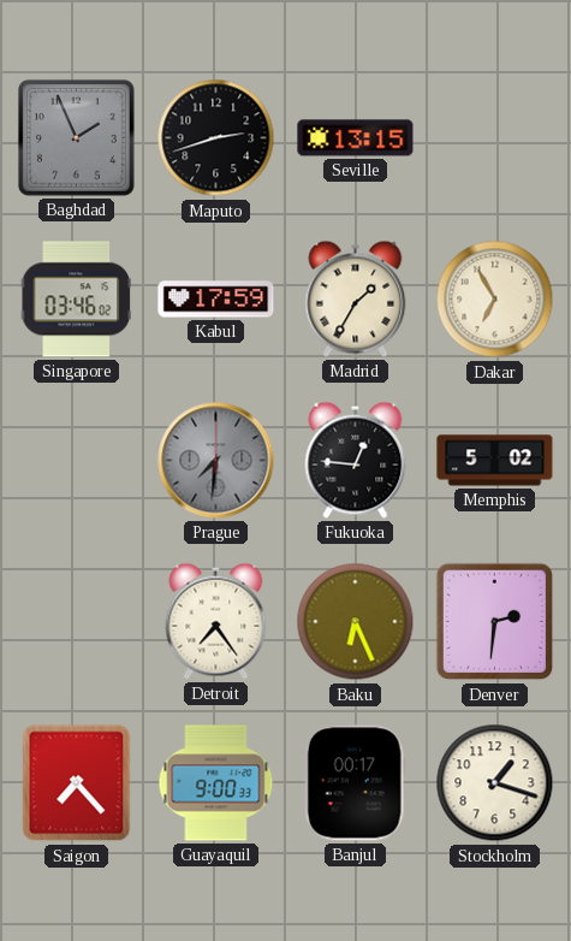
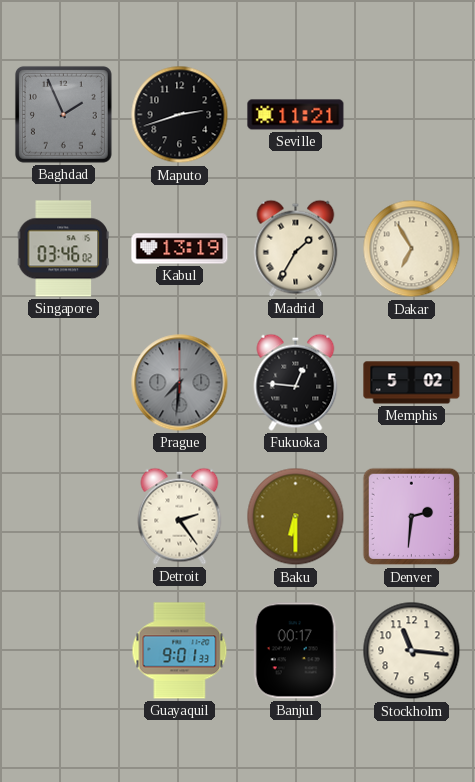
Seville: 13:15 -> 11:21
Kabul: 17:59 -> 13:19
Detroit: 7:24 -> 2:24
Baku: 6:26 -> 6:30
Saigon: 7:23 -> none
Guayaquil: 9:00 -> 9:01
Stockholm: 1:18 -> 11:16
